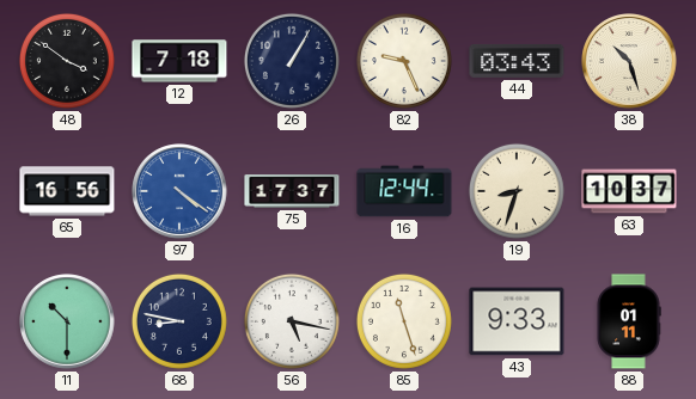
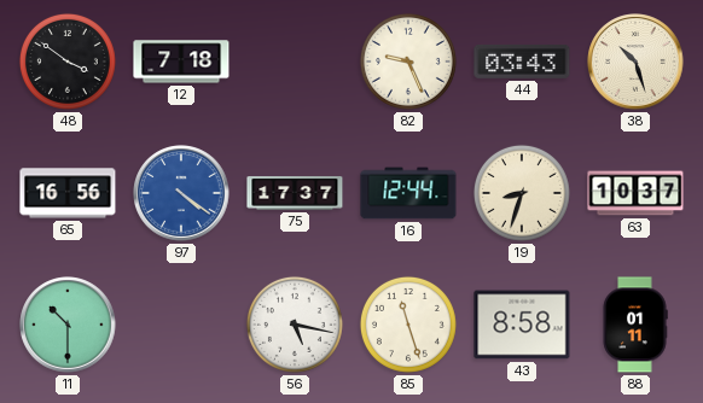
26: 1:05 -> none
68: 8:47 -> none
43: 9:33 -> 8:58
